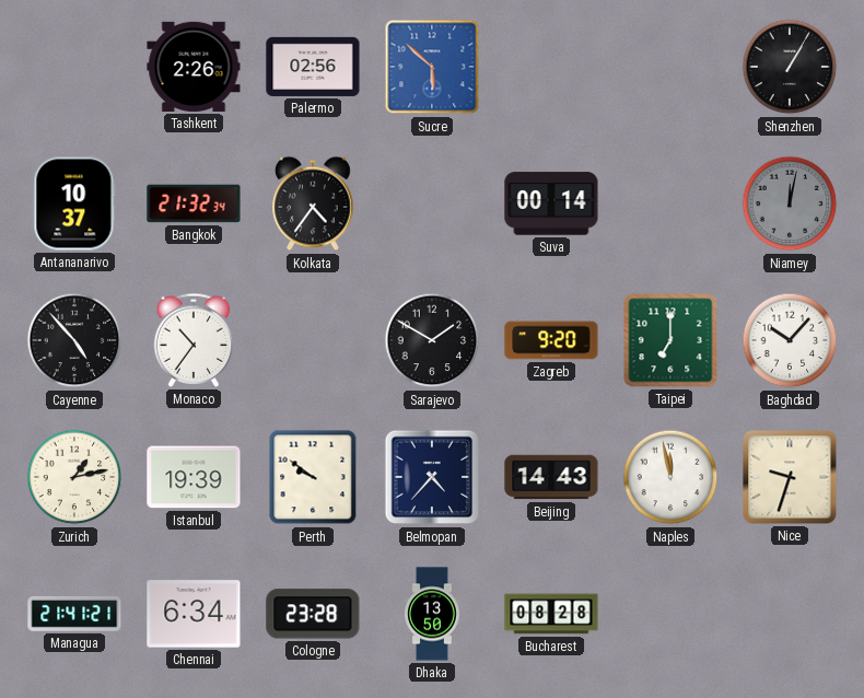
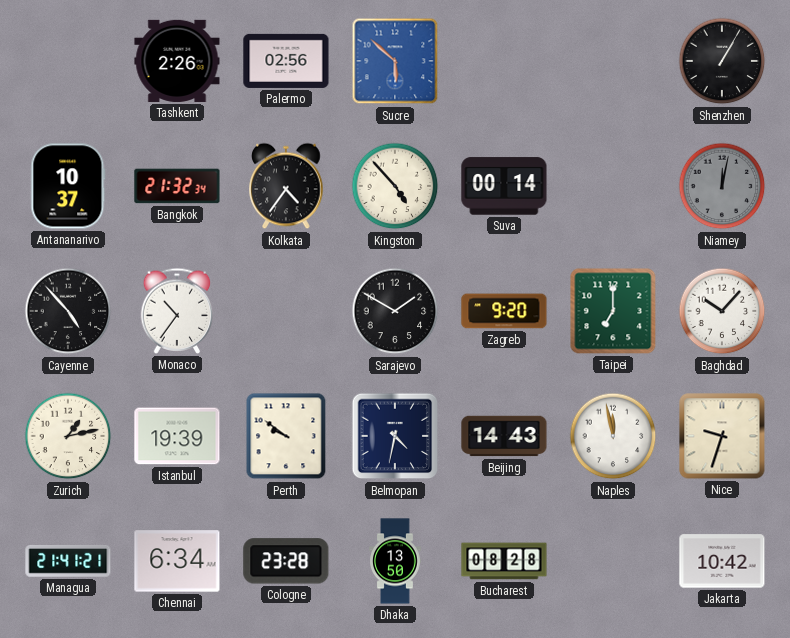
Kingston: none -> 4:53
Belmopan: 4:37 -> 4:32
Jakarta: none -> 10:42
